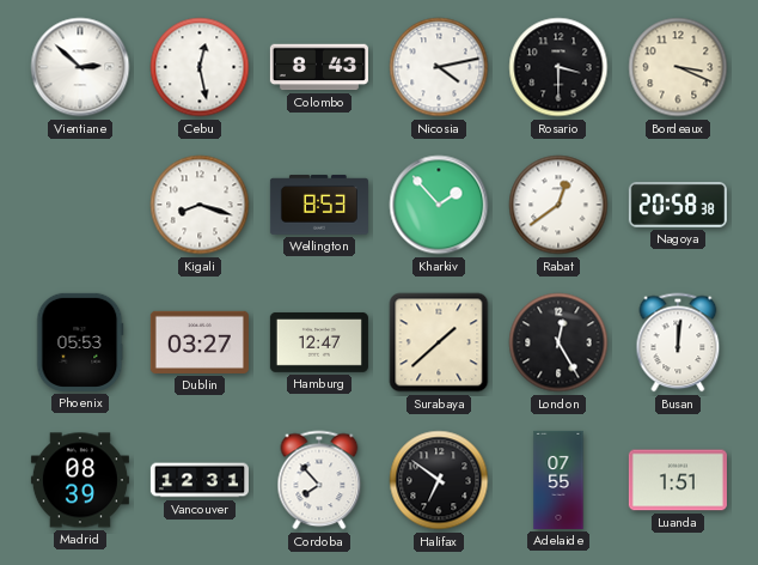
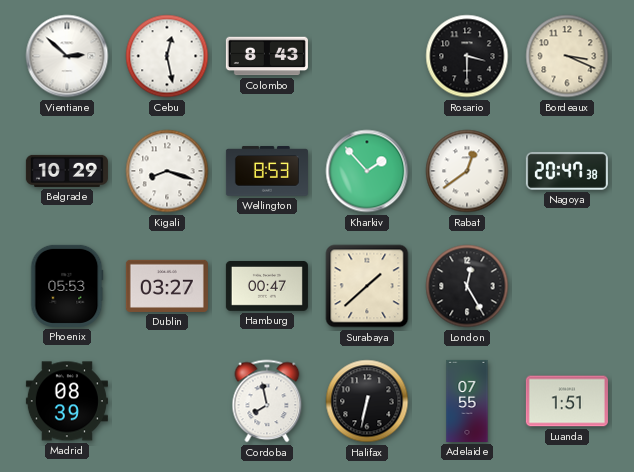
Nicosia: 4:13 -> none
Belgrade: none -> 10:29
Nagoya: 20:58 -> 20:47
Hamburg: 12:47 -> 00:47
Busan: 12:01 -> none
Vancouver: 12:31 -> none
Cordoba: 7:53 -> 7:58
Halifax: 6:51 -> 6:32
